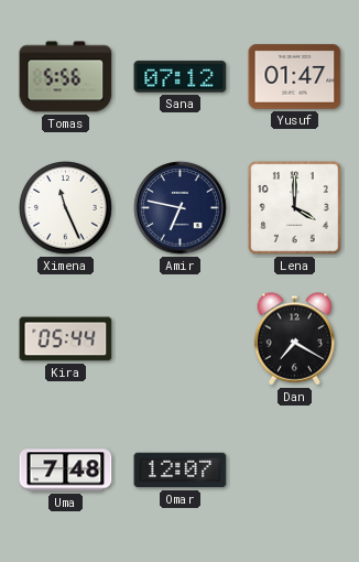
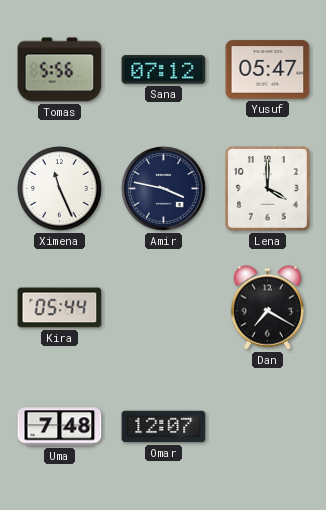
Yusuf: 01:47 -> 05:47
Amir: 6:47 -> 3:47
